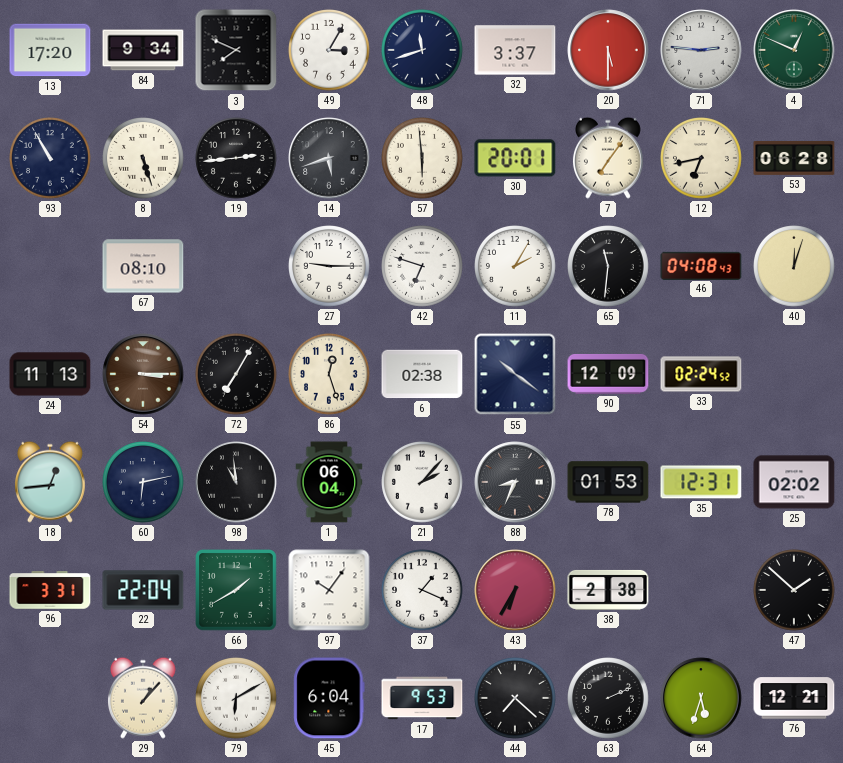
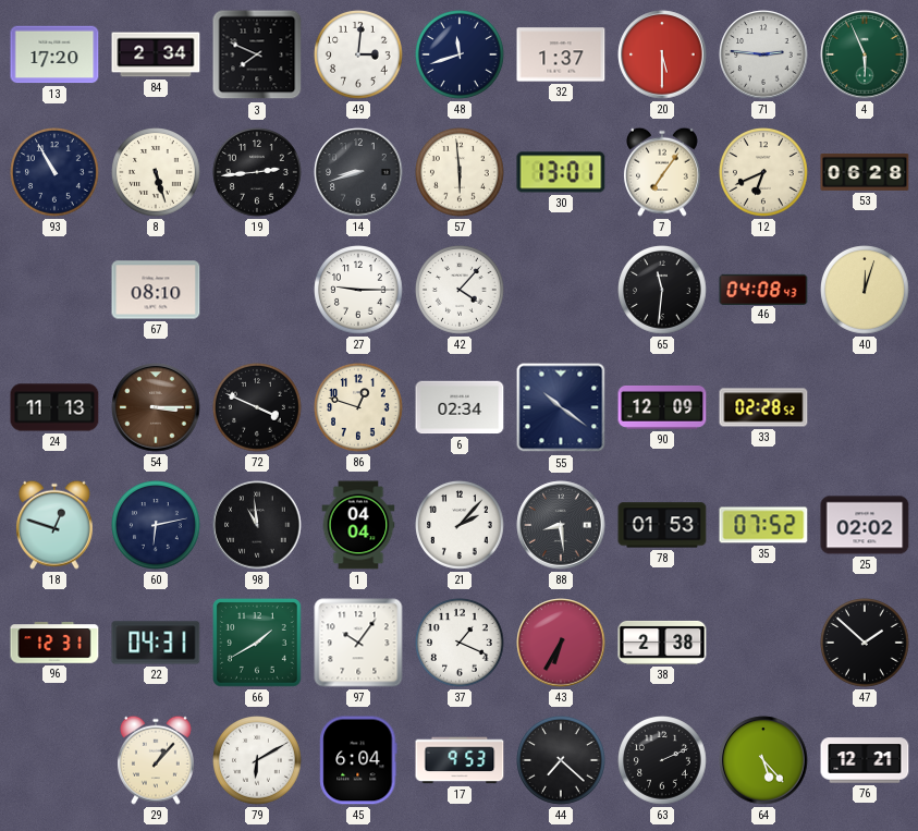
84: 9:34 -> 2:34
49: 3:05 -> 3:01
32: 3:37 -> 1:37
4: 12:49 -> 5:56
14: 5:42 -> 8:42
30: 20:01 -> 13:01
12: 6:43 -> 6:41
42: 6:48 -> 4:07
11: 2:05 -> none
72: 7:05 -> 3:49
86: 12:27 -> 12:48
6: 02:38 -> 02:34
33: 02:24 -> 02:28
18: 12:44 -> 12:48
1: 06:04 -> 04:04
88: 8:34 -> 8:29
35: 12:31 -> 07:52
96: 3:31 -> 12:31
22: 22:04 -> 04:31
64: 5:33 -> 5:23
